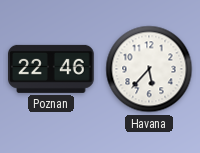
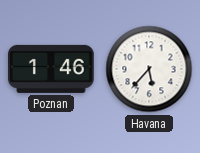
Poznan: 22:46 -> 1:46
